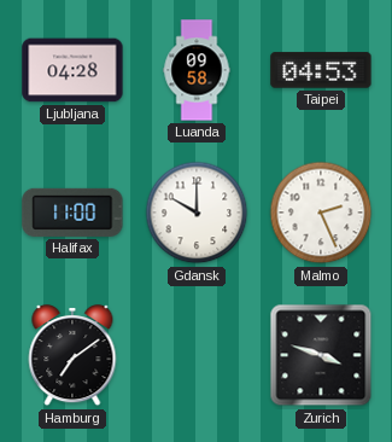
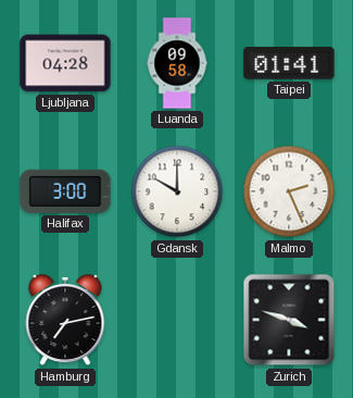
Taipei: 04:53 -> 01:41
Halifax: 11:00 -> 3:00
Hamburg: 7:09 -> 7:13
